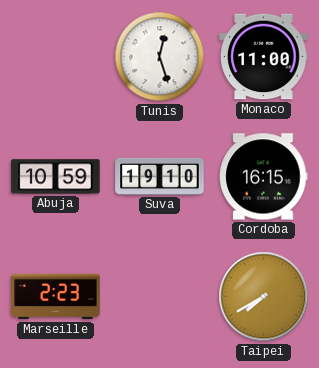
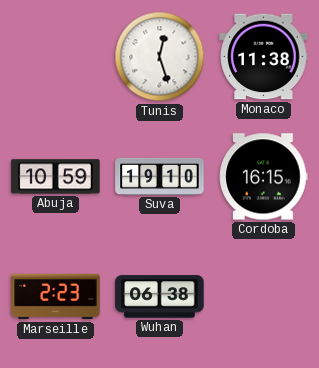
Monaco: 11:00 -> 11:38
Wuhan: none -> 06:38
Taipei: 7:40 -> none
